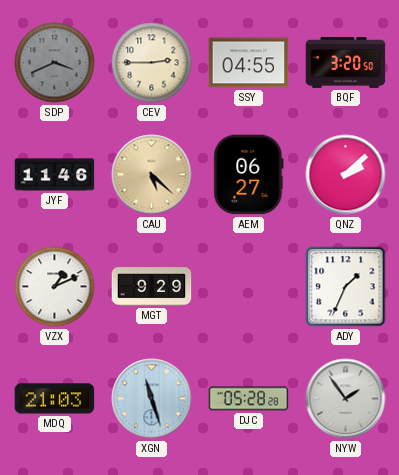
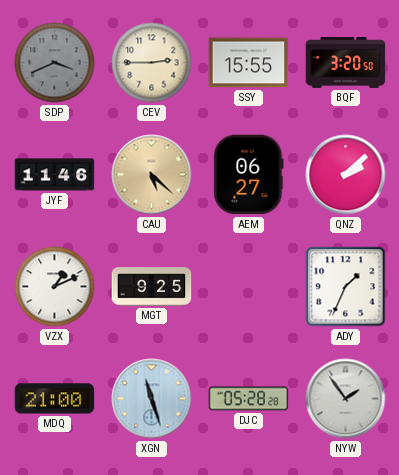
SSY: 04:55 -> 15:55
MGT: 9:29 -> 9:25
MDQ: 21:03 -> 21:00
